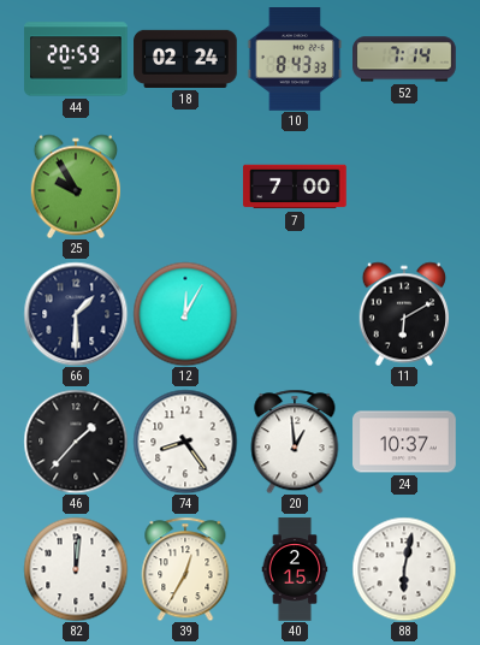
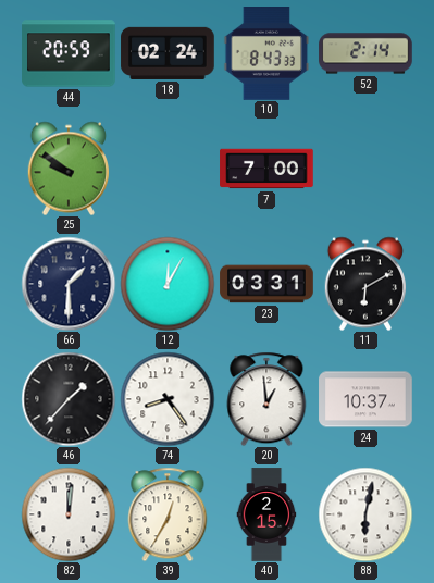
52: 7:14 -> 2:14
25: 9:55 -> 9:51
23: none -> 03:31
